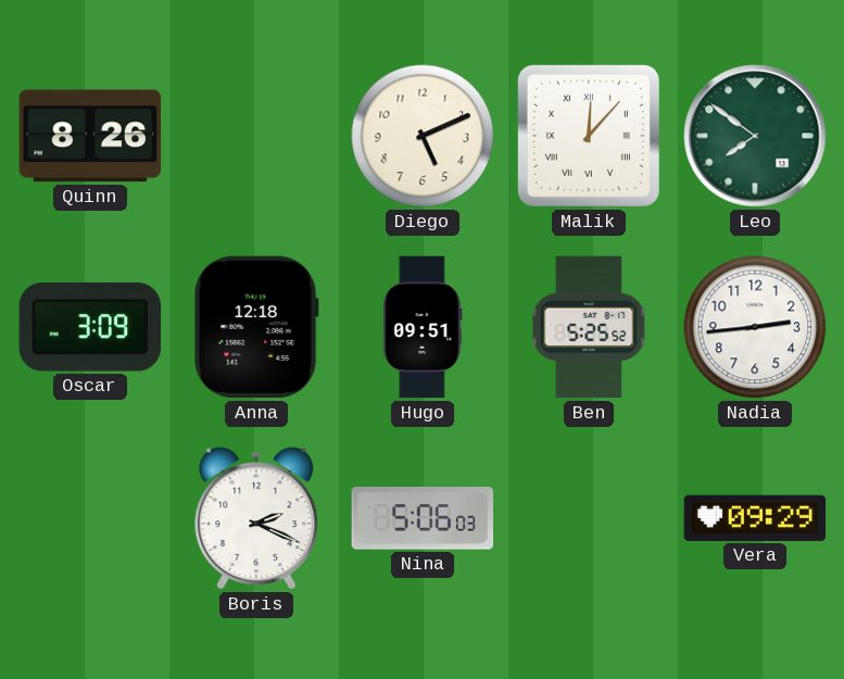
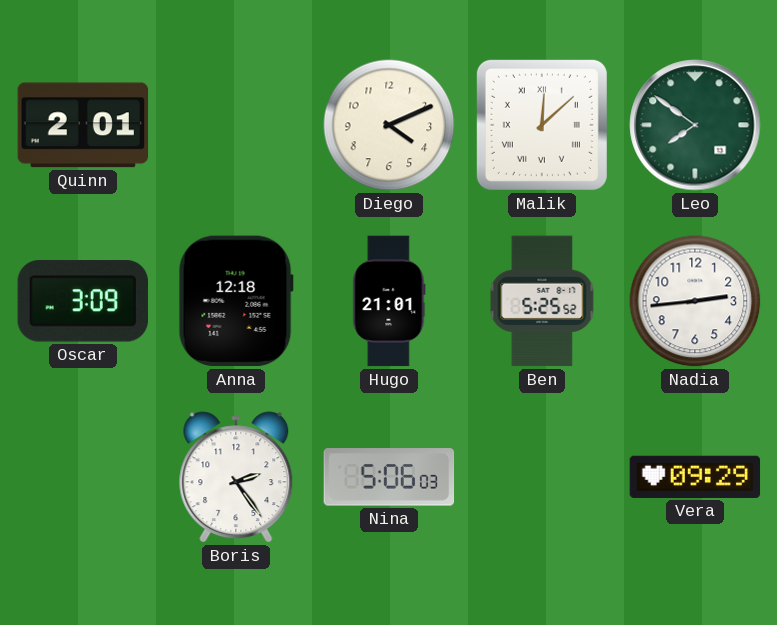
Quinn: 8:26 -> 2:01
Diego: 5:11 -> 4:11
Malik: 12:07 -> 12:08
Hugo: 09:51 -> 21:01
Boris: 2:19 -> 2:24
